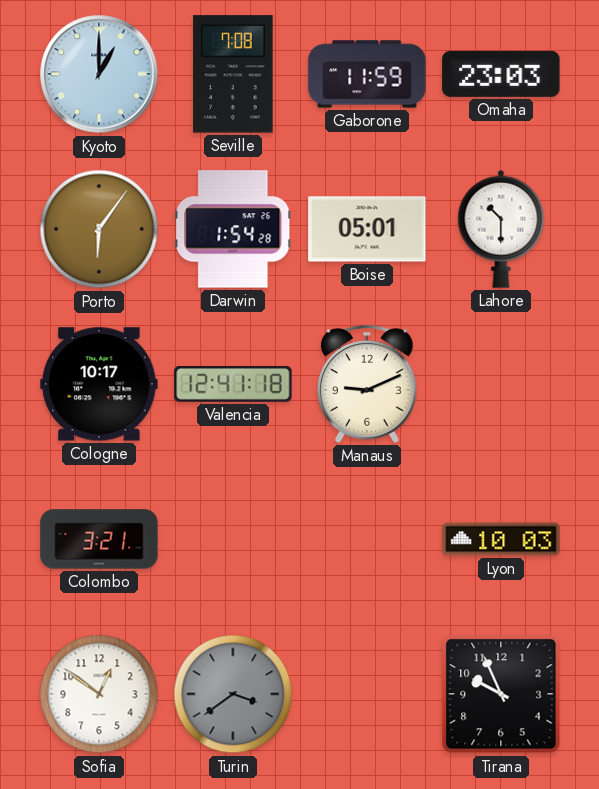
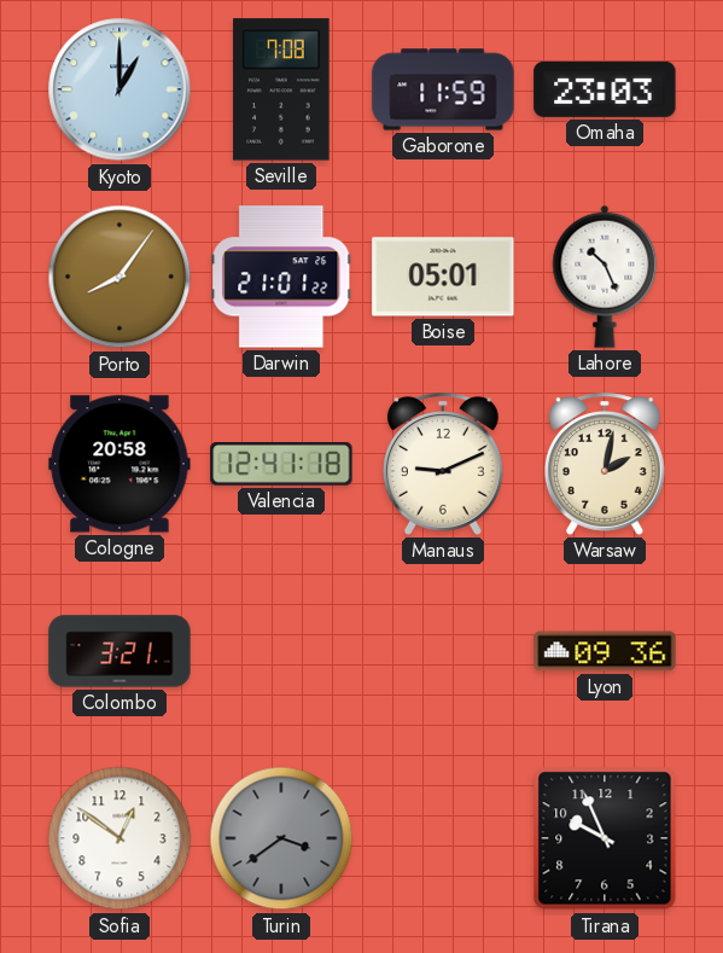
Porto: 6:06 -> 8:06
Darwin: 1:54 -> 21:01
Lahore: 10:30 -> 10:26
Cologne: 10:17 -> 20:58
Warsaw: none -> 2:02
Lyon: 10:03 -> 09:36
